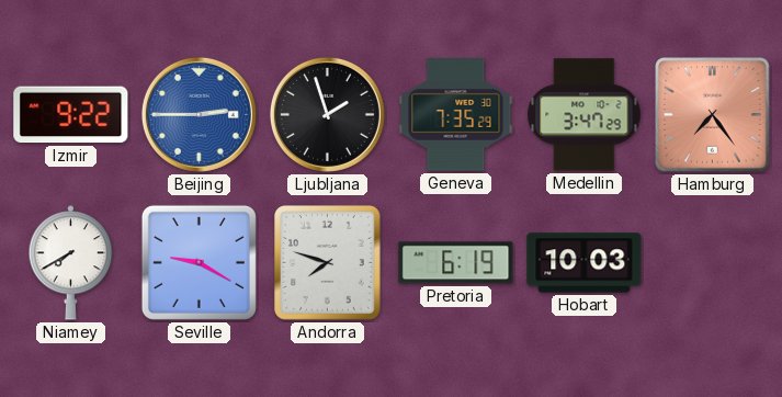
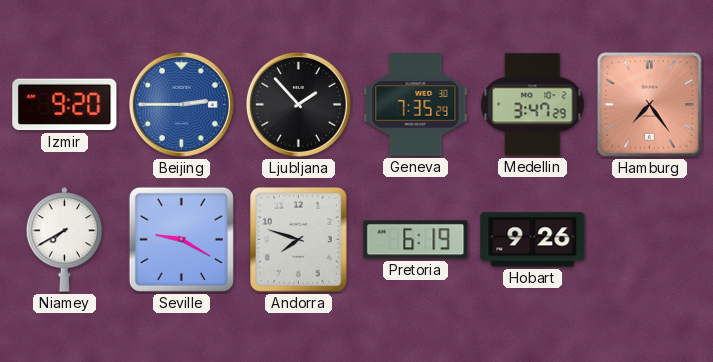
Izmir: 9:22 -> 9:20
Ljubljana: 1:57 -> 1:53
Hobart: 10:03 -> 9:26
